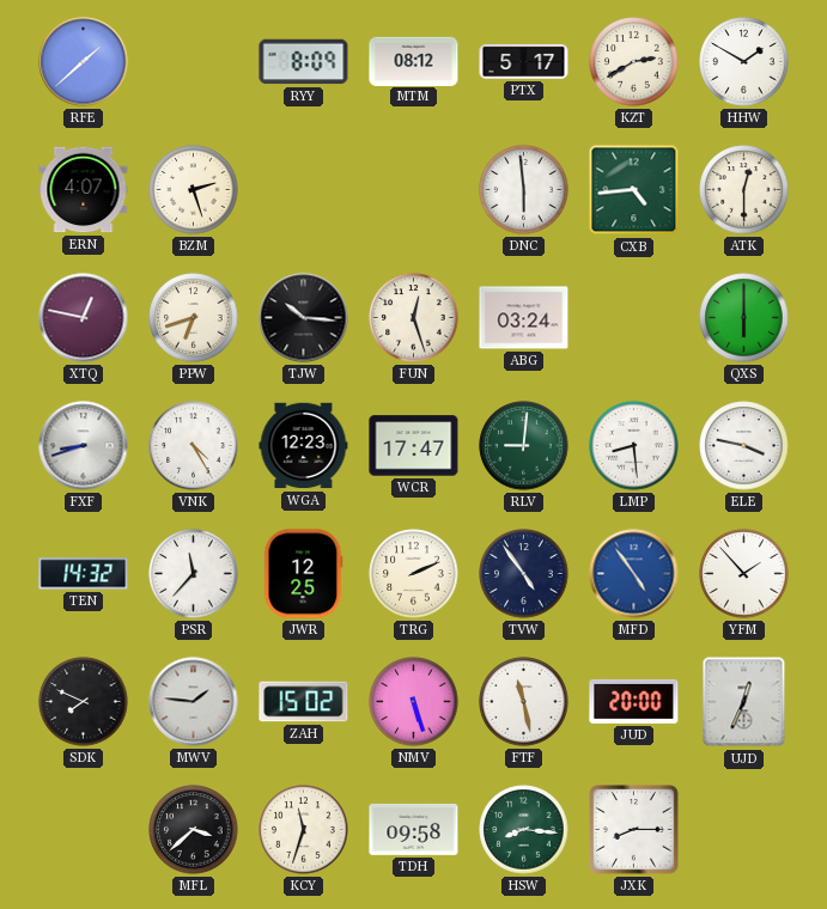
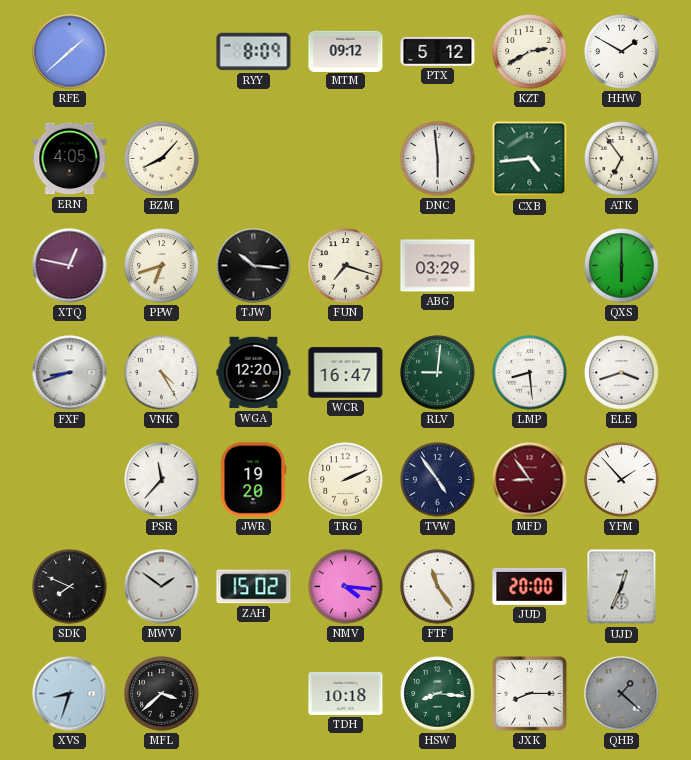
MTM: 08:12 -> 09:12
PTX: 5:17 -> 5:12
ERN: 4:07 -> 4:05
BZM: 2:27 -> 8:07
ATK: 12:30 -> 6:54
FUN: 12:27 -> 7:18
ABG: 03:24 -> 03:29
WGA: 12:23 -> 12:20
WCR: 17:47 -> 16:47
ELE: 3:47 -> 3:42
TEN: 14:32 -> none
JWR: 12:25 -> 19:20
MFD: 4:54 -> 8:54
MFD dial: blue -> burgundy
MWV: 1:46 -> 1:51
NMV: 5:27 -> 4:16
FTF: 11:28 -> 11:24
XVS: none -> 8:33
KCY: 11:33 -> none
TDH: 09:58 -> 10:18
QHB: none -> 1:22
